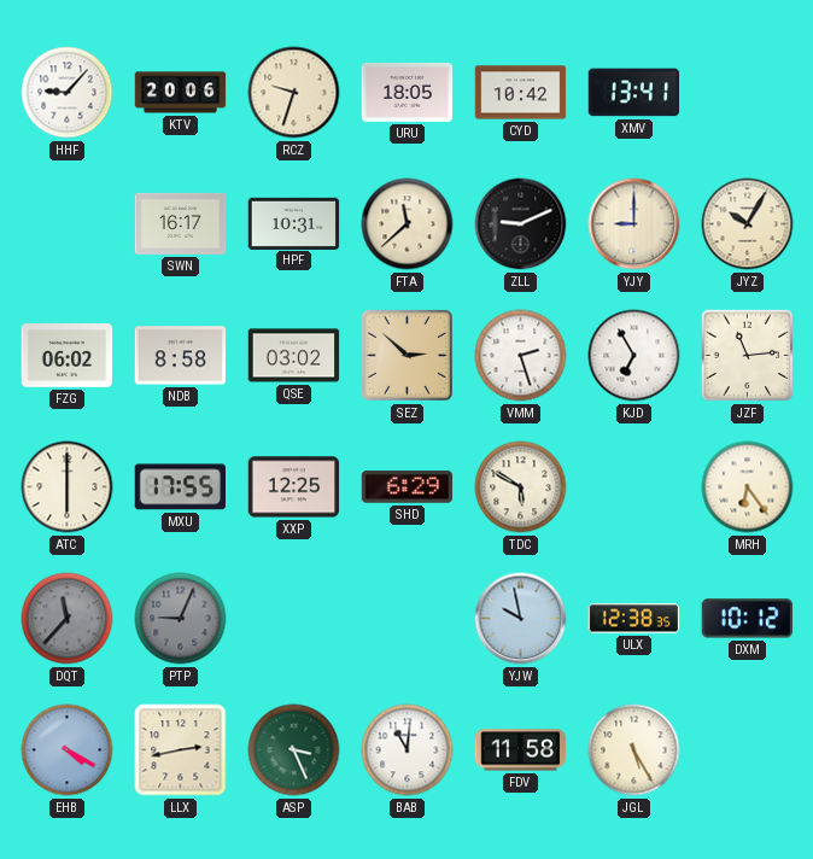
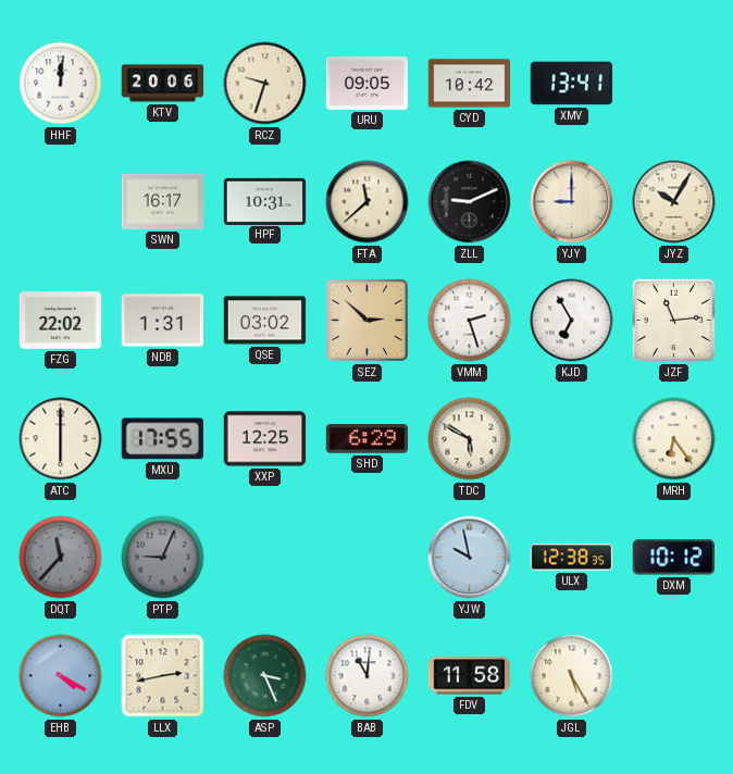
HHF: 9:07 -> 12:01
URU: 18:05 -> 09:05
FZG: 06:02 -> 22:02
NDB: 8:58 -> 1:31
